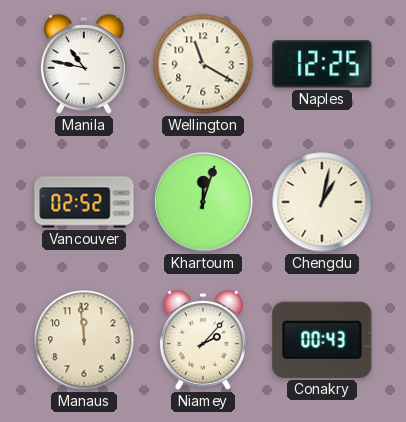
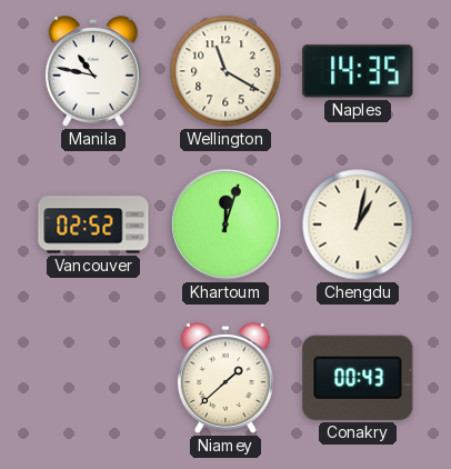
Naples: 12:25 -> 14:35
Manaus: 11:59 -> none
Niamey: 2:07 -> 1:38
